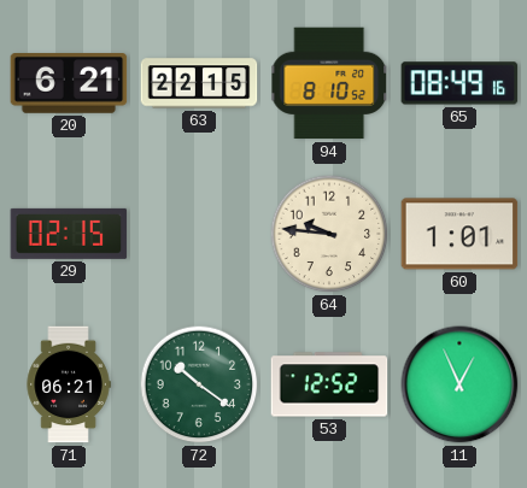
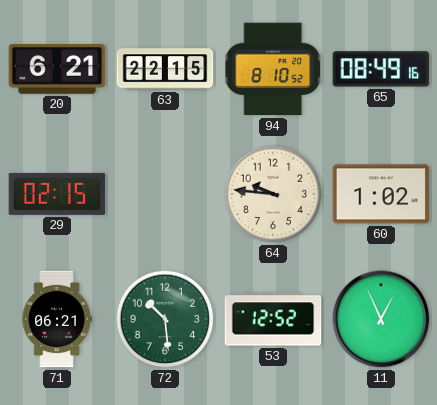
60: 1:01 -> 1:02
72: 10:21 -> 10:29
